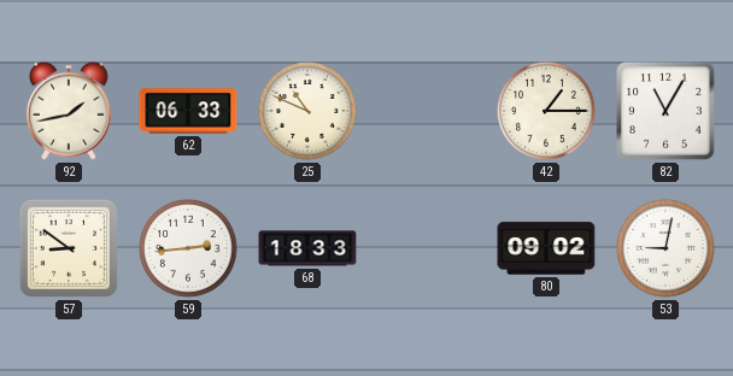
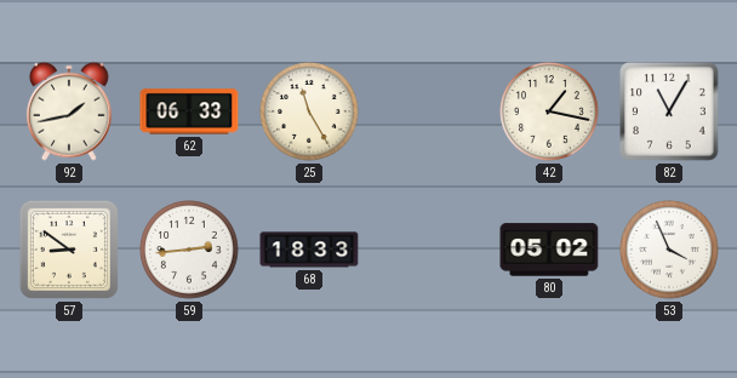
25: 10:49 -> 11:25
42: 1:15 -> 1:17
80: 09:02 -> 05:02
53: 9:02 -> 3:56
